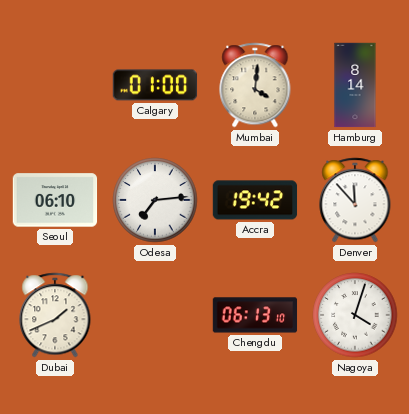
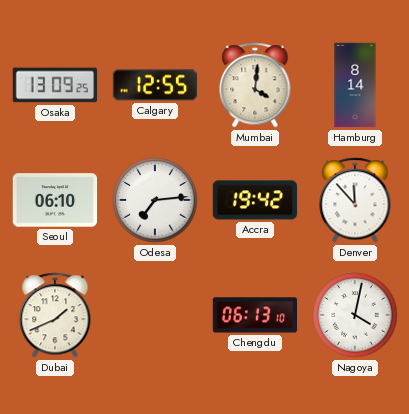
Osaka: none -> 13:09
Calgary: 01:00 -> 12:55
Nagoya: 4:03 -> 4:02
